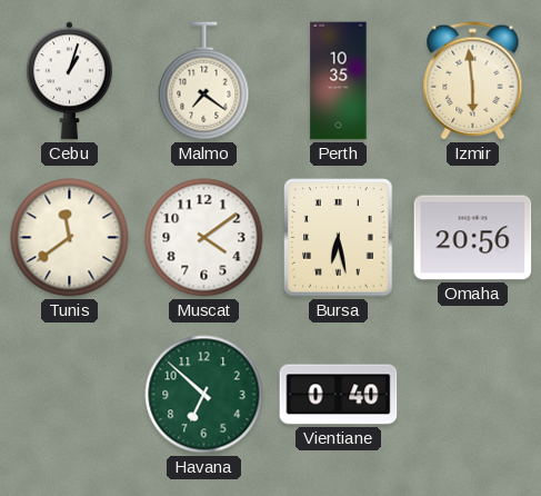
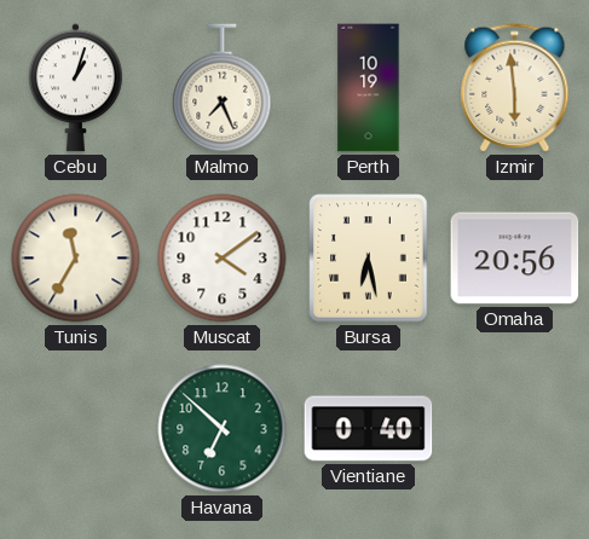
Malmo: 7:21 -> 7:26
Perth: 10:35 -> 10:19
Tunis: 11:39 -> 11:35
